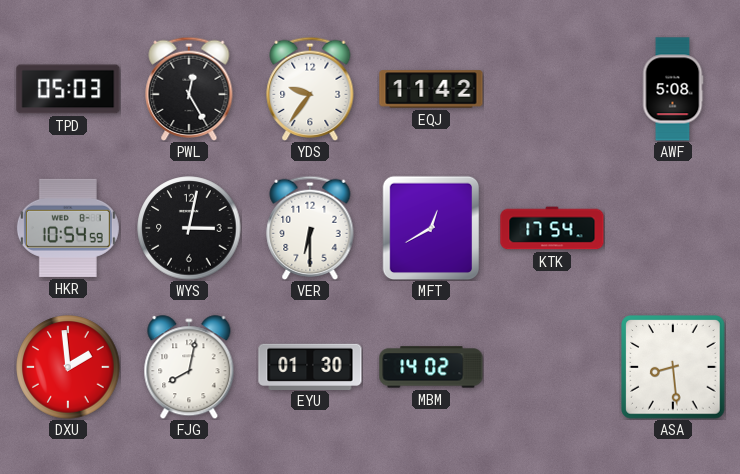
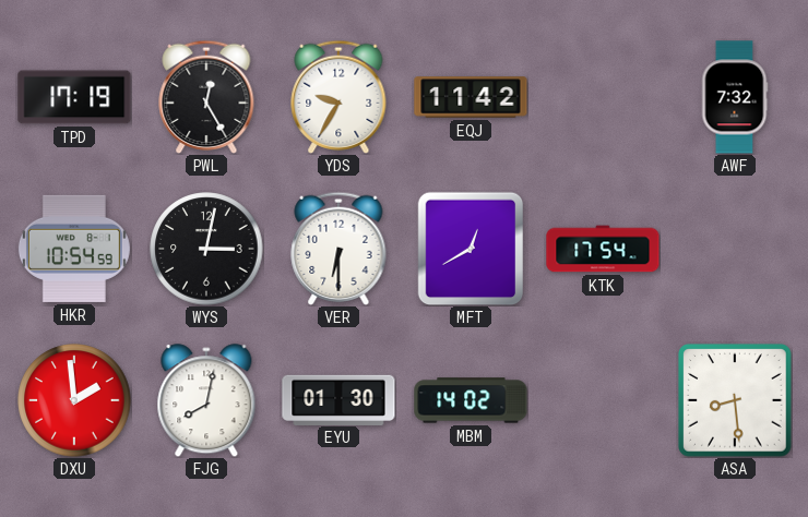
TPD: 05:03 -> 17:19
YDS: 9:36 -> 9:35
AWF: 5:08 -> 7:32
